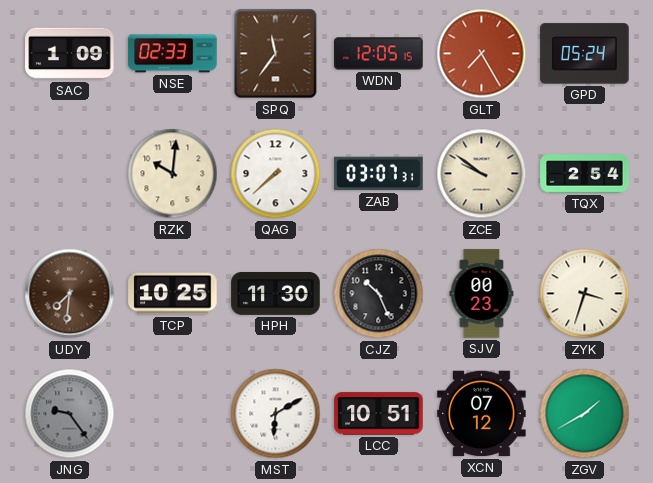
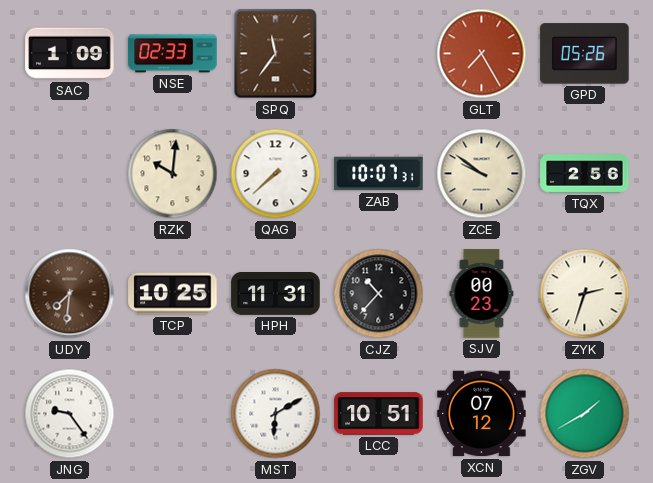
WDN: 12:05 -> none
GPD: 05:24 -> 05:26
ZAB: 03:07 -> 10:07
TQX: 2:54 -> 2:56
HPH: 11:30 -> 11:31
CJZ: 10:26 -> 10:37
ZYK: 3:33 -> 2:33
JNG dial: grey -> white
